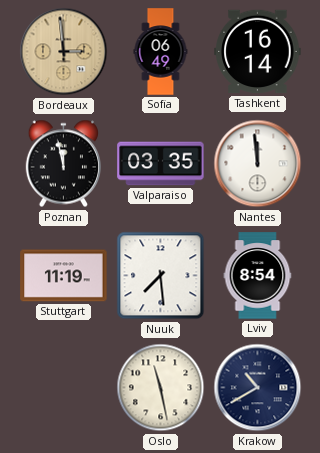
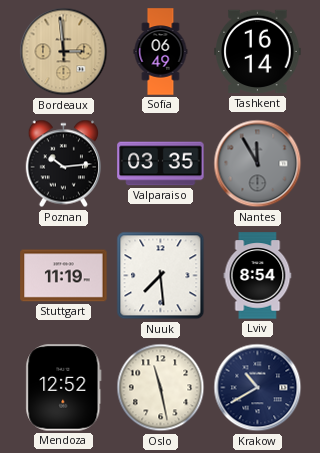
Poznan: 11:58 -> 10:14
Nantes: 11:59 -> 11:55
Nantes dial: white -> grey
Mendoza: none -> 12:52
